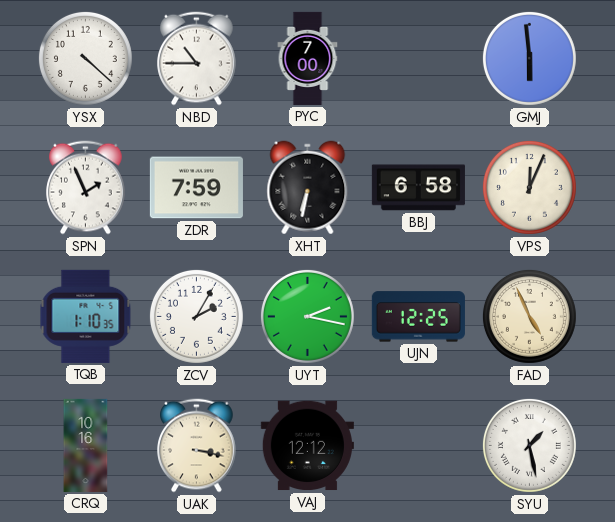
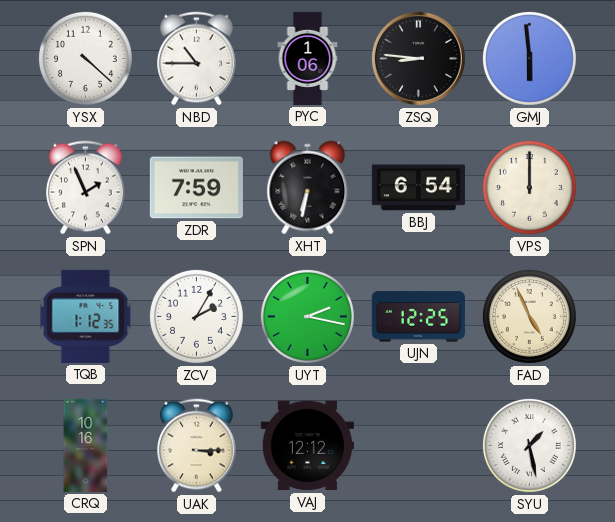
PYC: 7:00 -> 1:06
ZSQ: none -> 8:46
BBJ: 6:58 -> 6:54
VPS: 12:04 -> 12:00
TQB: 1:10 -> 1:12
UAK: 3:17 -> 3:15
